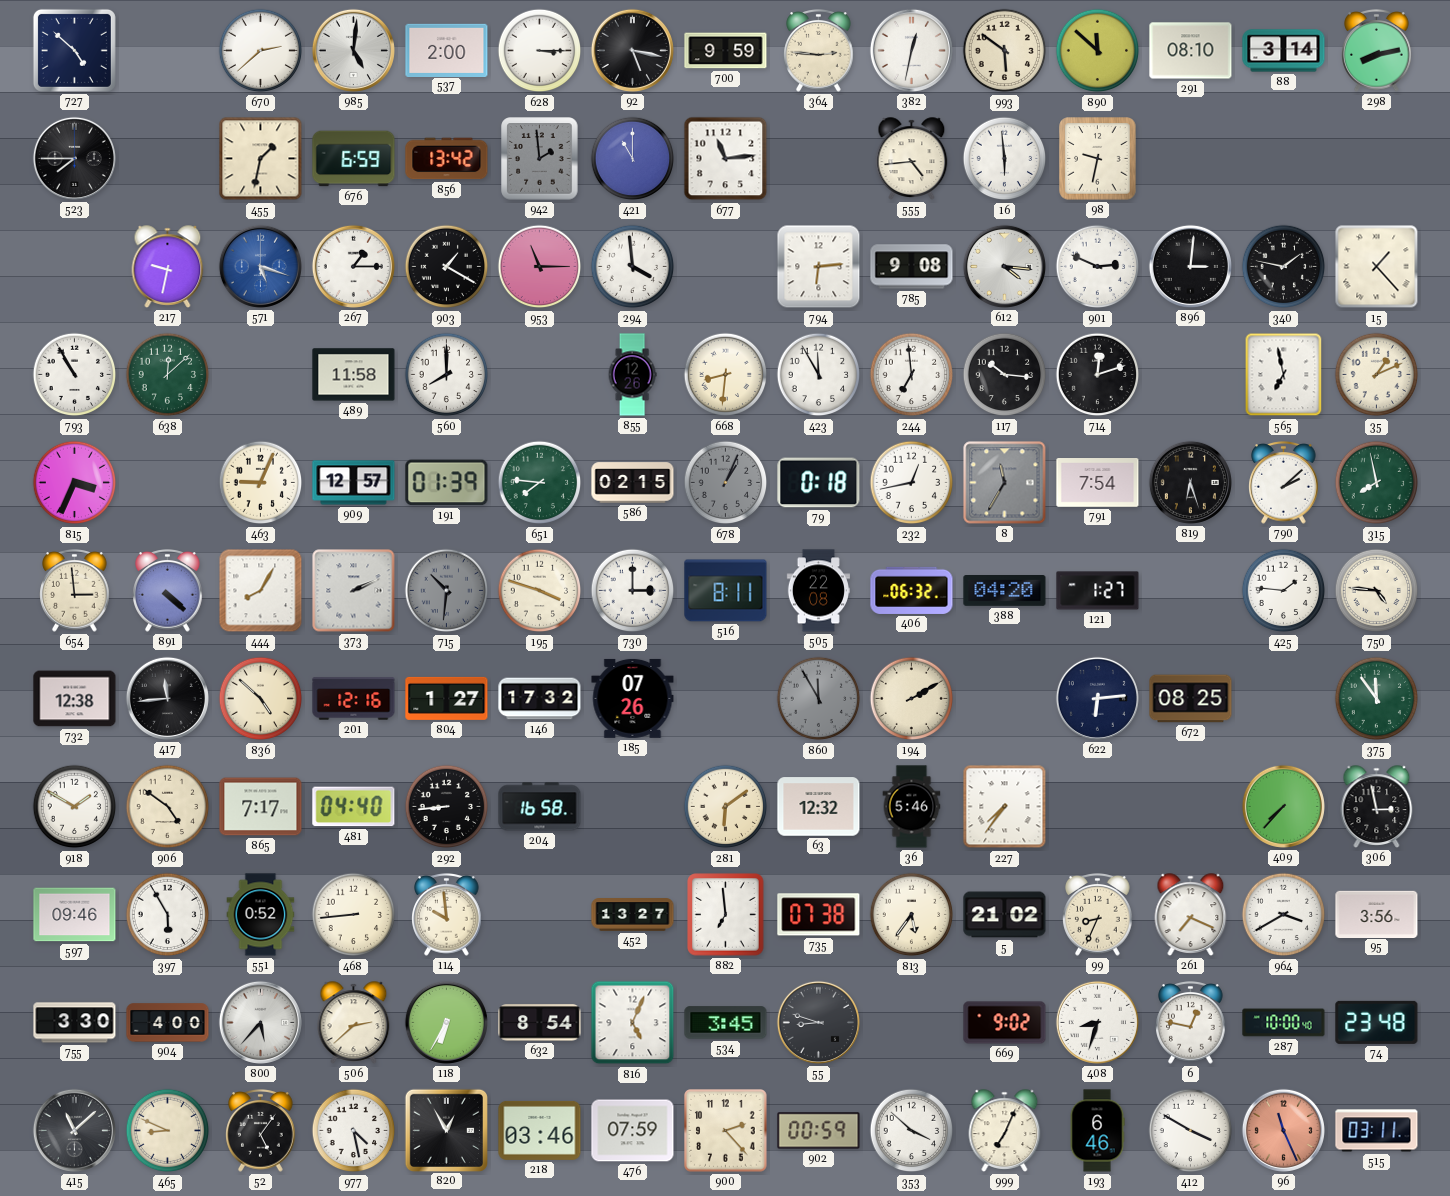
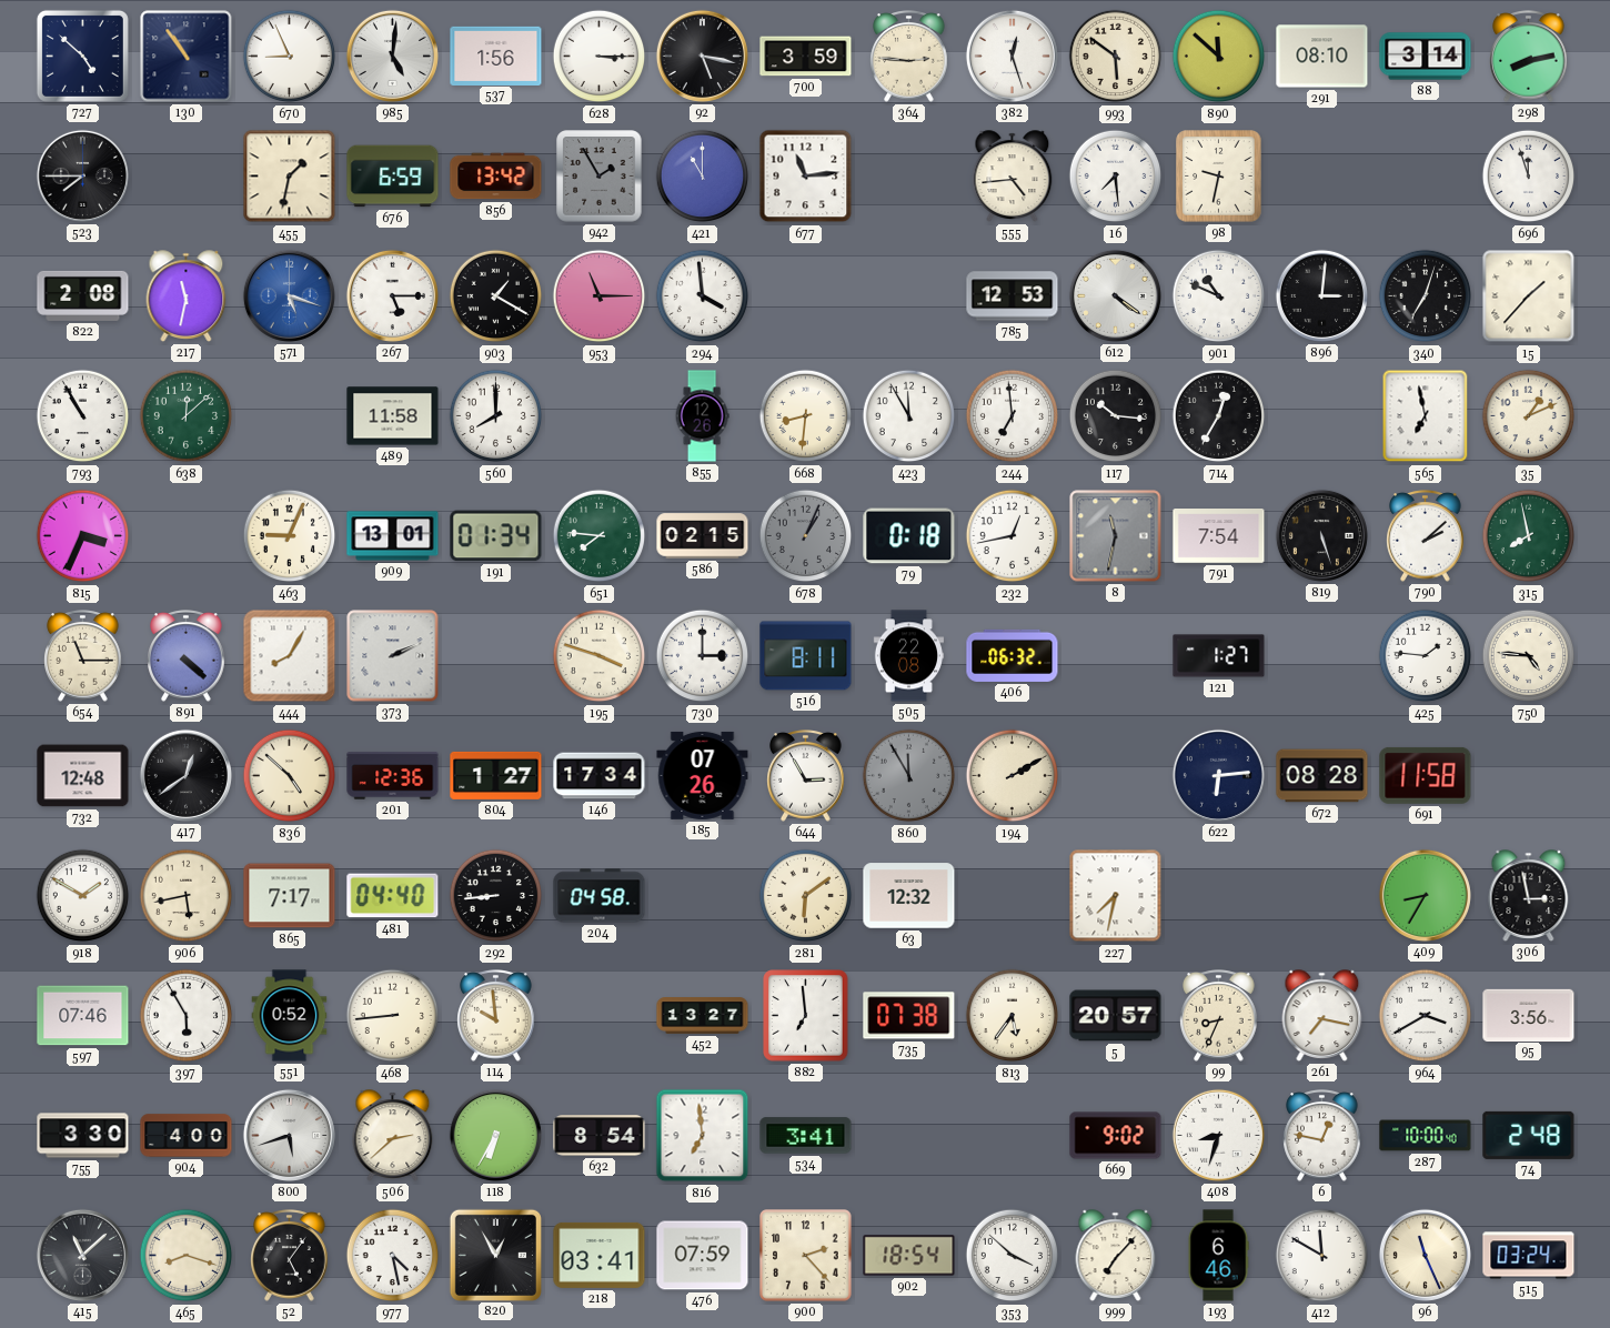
130: none -> 10:54
670: 2:38 -> 8:56
537: 2:00 -> 1:56
700: 9:59 -> 3:59
382: 12:32 -> 12:27
942: 1:59 -> 1:55
16: 5:59 -> 7:29
696: none -> 11:57
822: none -> 2:08
217: 9:32 -> 11:32
267: 1:15 -> 5:15
794: 6:14 -> none
785: 9:08 -> 12:53
612: 4:16 -> 4:21
901: 2:49 -> 10:49
340: 1:47 -> 7:03
15: 1:23 -> 1:37
714: 12:12 -> 12:35
909: 12:57 -> 13:01
191: 01:39 -> 01:34
8: 11:35 -> 11:32
819: 6:27 -> 5:27
654: 2:59 -> 11:15
715: 10:31 -> none
388: 04:20 -> none
732: 12:38 -> 12:48
417: 11:44 -> 12:39
201: 12:16 -> 12:36
146: 17:32 -> 17:34
644: none -> 2:55
672: 08:25 -> 08:28
691: none -> 11:58
375: 11:54 -> none
906: 4:51 -> 5:43
204: 16:58 -> 04:58
36: 5:46 -> none
227: 7:36 -> 7:32
409: 7:37 -> 8:35
597: 09:46 -> 07:46
5: 21:02 -> 20:57
261: 7:19 -> 7:17
800: 5:37 -> 5:42
816: 5:04 -> 6:59
534: 3:45 -> 3:41
55: 8:48 -> none
74: 23:48 -> 2:48
465: 8:49 -> 8:18
218: 03:46 -> 03:41
902: 00:59 -> 18:54
999: 7:04 -> 7:07
412: 3:50 -> 11:50
96 dial: salmon -> cream
515: 03:11 -> 03:24
